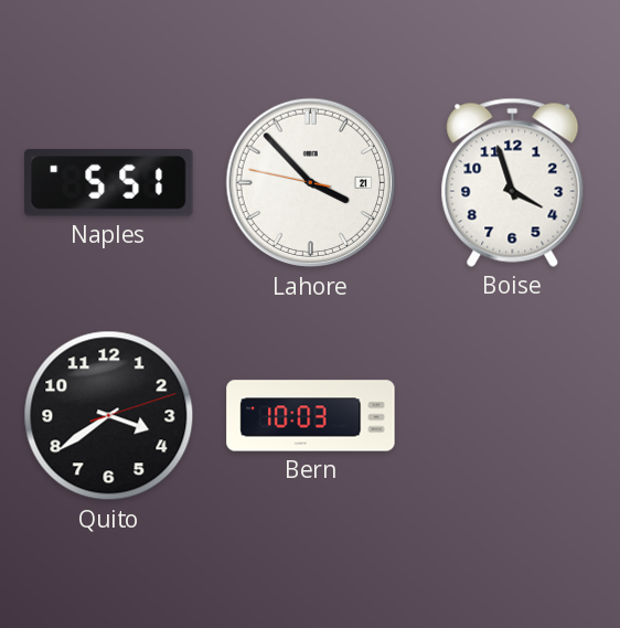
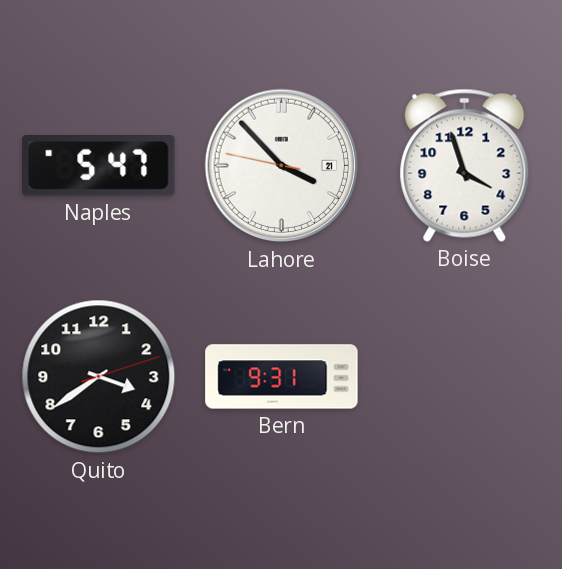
Naples: 5:51 -> 5:47
Bern: 10:03 -> 9:31
